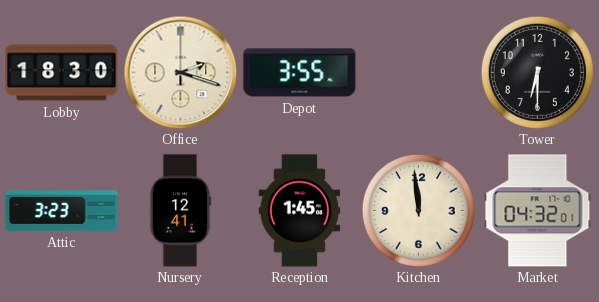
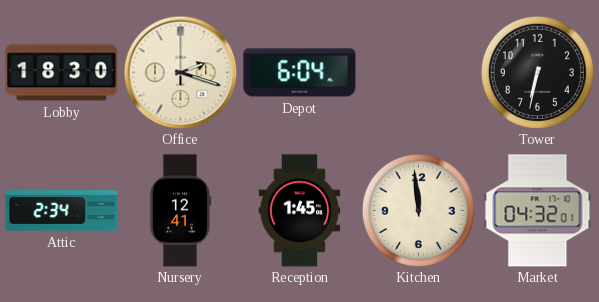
Depot: 3:55 -> 6:04
Tower: 6:30 -> 6:32
Attic: 3:23 -> 2:34
